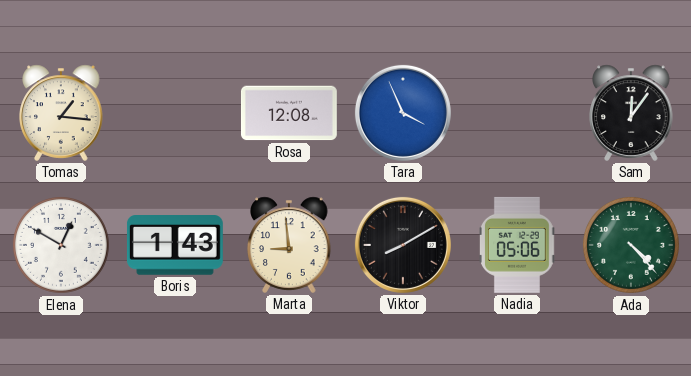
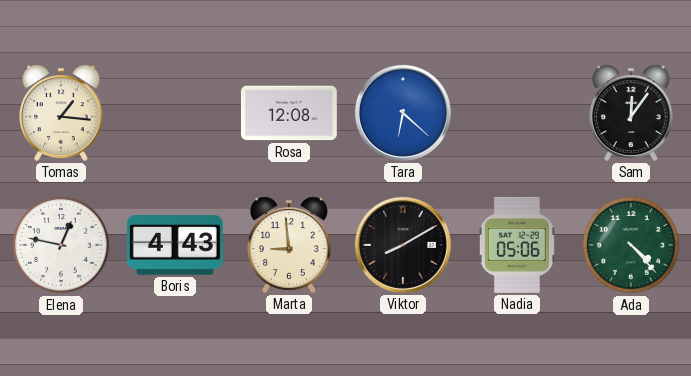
Tara: 3:56 -> 6:22
Elena: 12:50 -> 12:47
Boris: 1:43 -> 4:43
